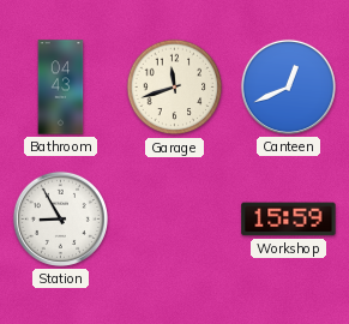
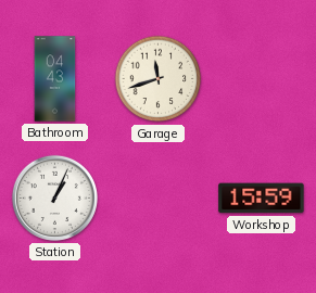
Canteen: 12:41 -> none
Station: 8:55 -> 1:04
